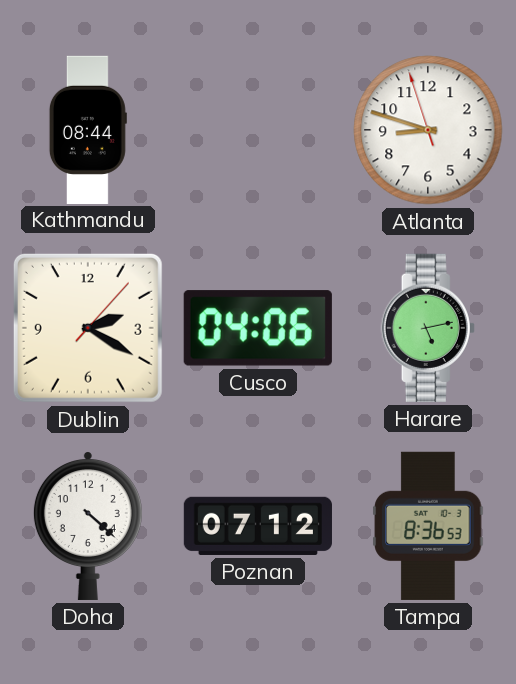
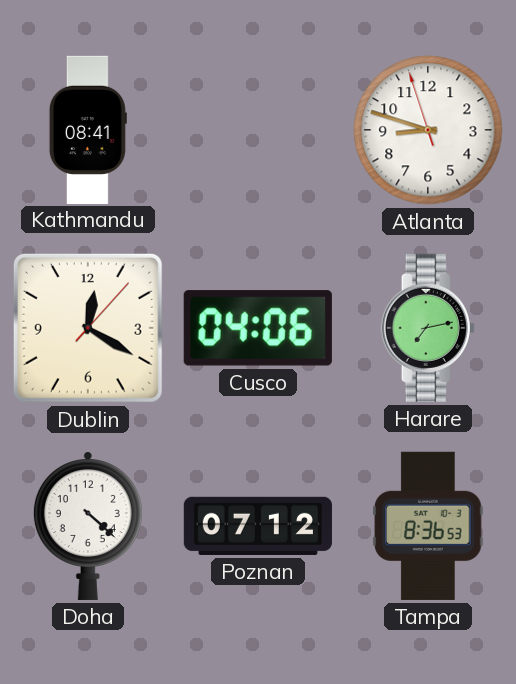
Kathmandu: 08:44 -> 08:41
Dublin: 2:20 -> 12:20
Harare: 5:13 -> 7:13
